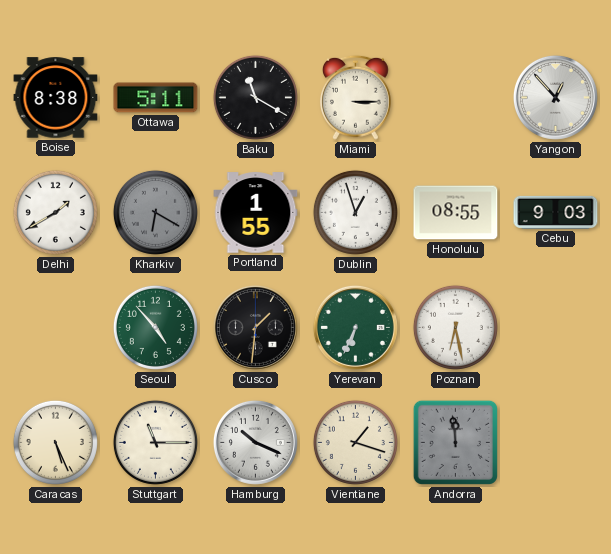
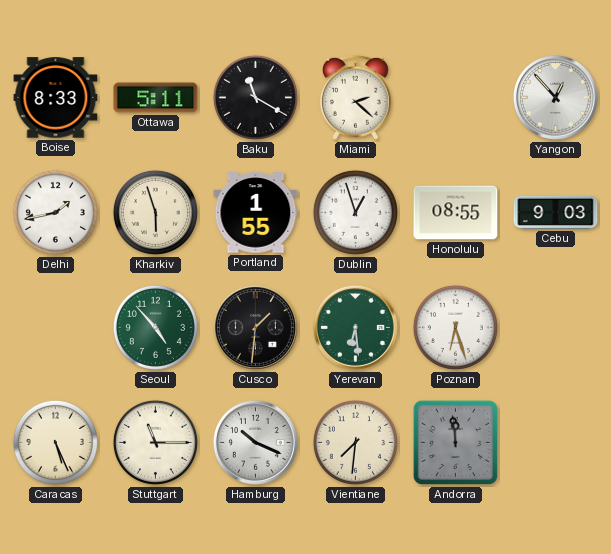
Boise: 8:38 -> 8:33
Miami: 3:15 -> 2:22
Delhi: 1:40 -> 1:43
Kharkiv: 6:20 -> 5:57
Kharkiv dial: grey -> cream
Yerevan: 6:34 -> 6:29
Poznan: 6:28 -> 6:27
Vientiane: 1:18 -> 7:31
